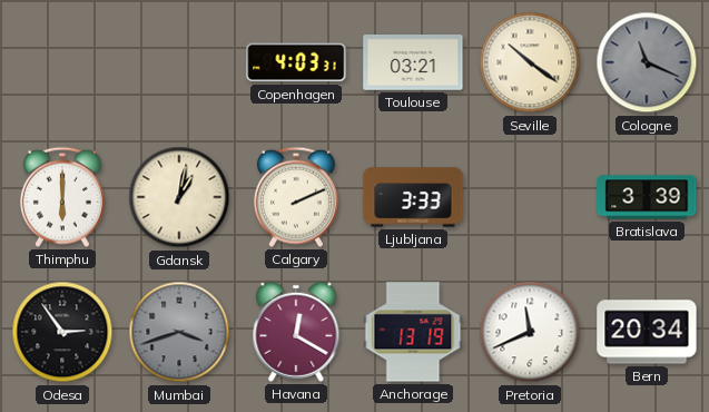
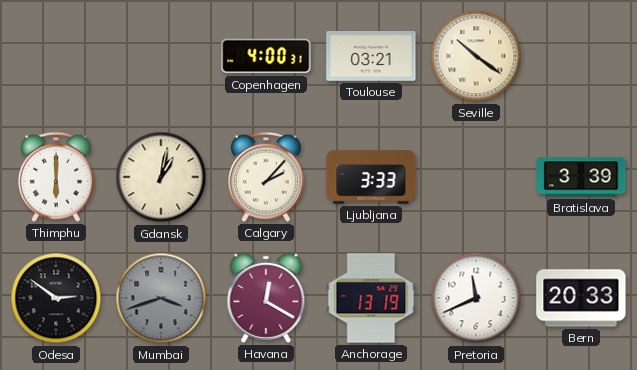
Copenhagen: 4:03 -> 4:00
Cologne: 11:19 -> none
Calgary: 2:11 -> 2:07
Odesa: 2:54 -> 2:51
Bern: 20:34 -> 20:33
